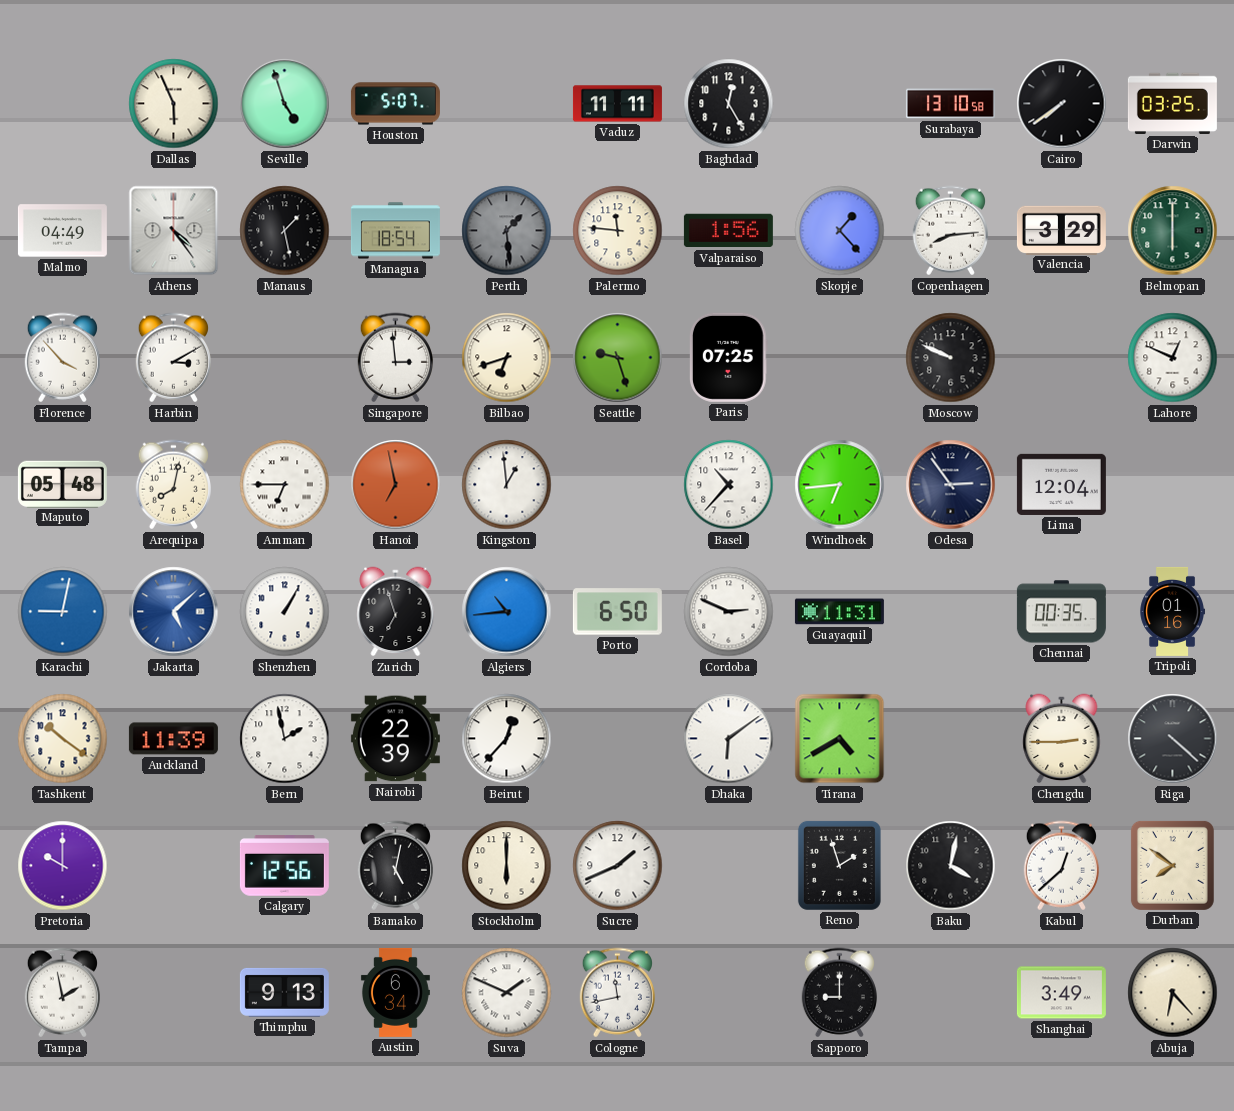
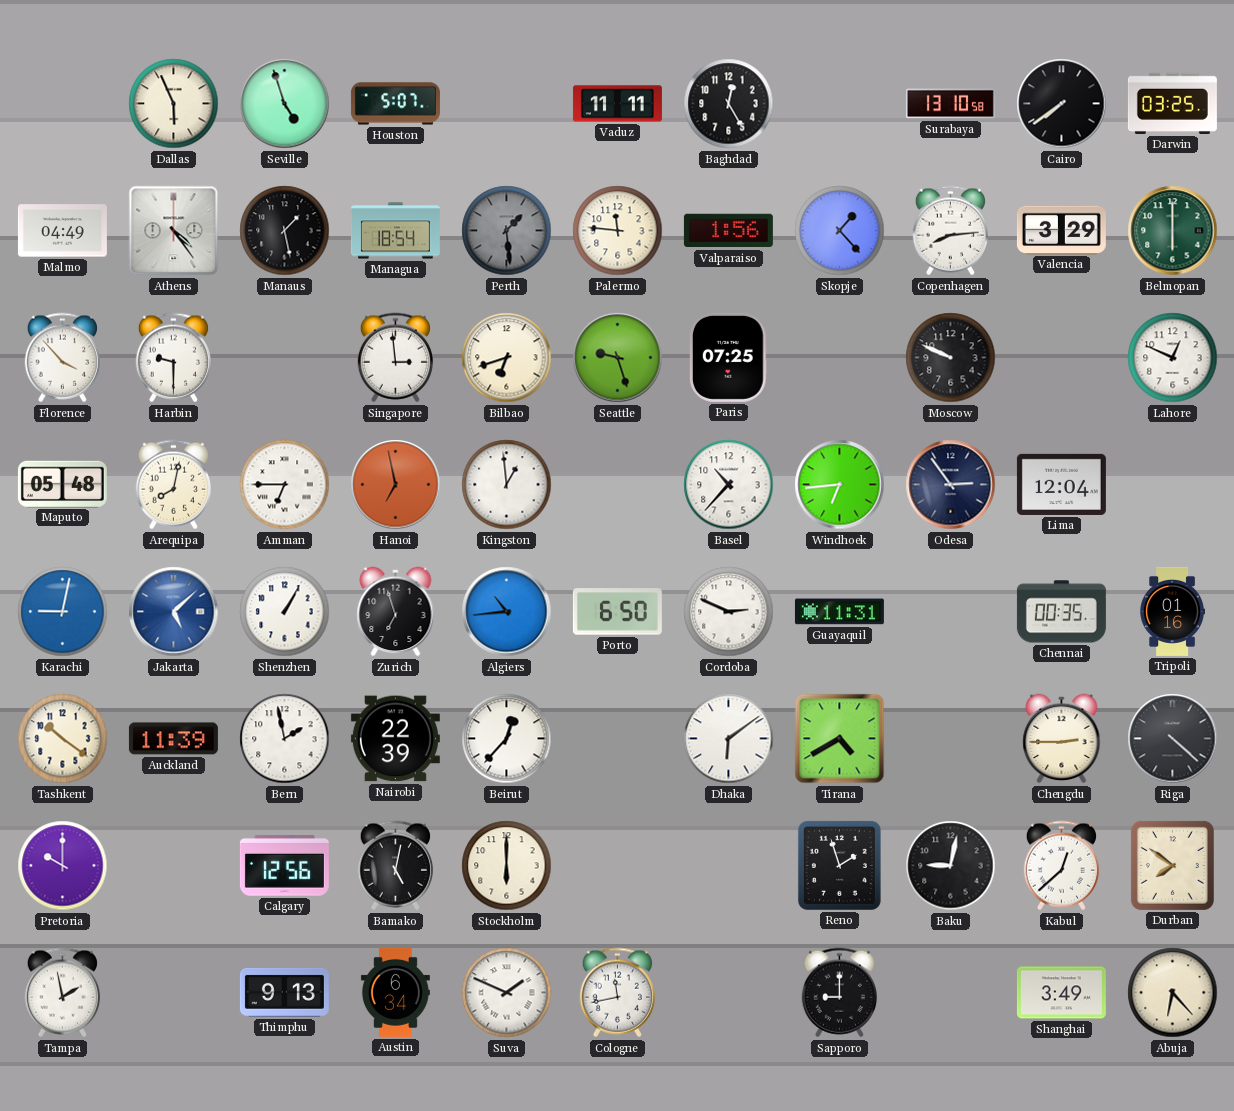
Harbin: 3:10 -> 9:30
Sucre: 1:41 -> none
Baku: 4:02 -> 9:02
